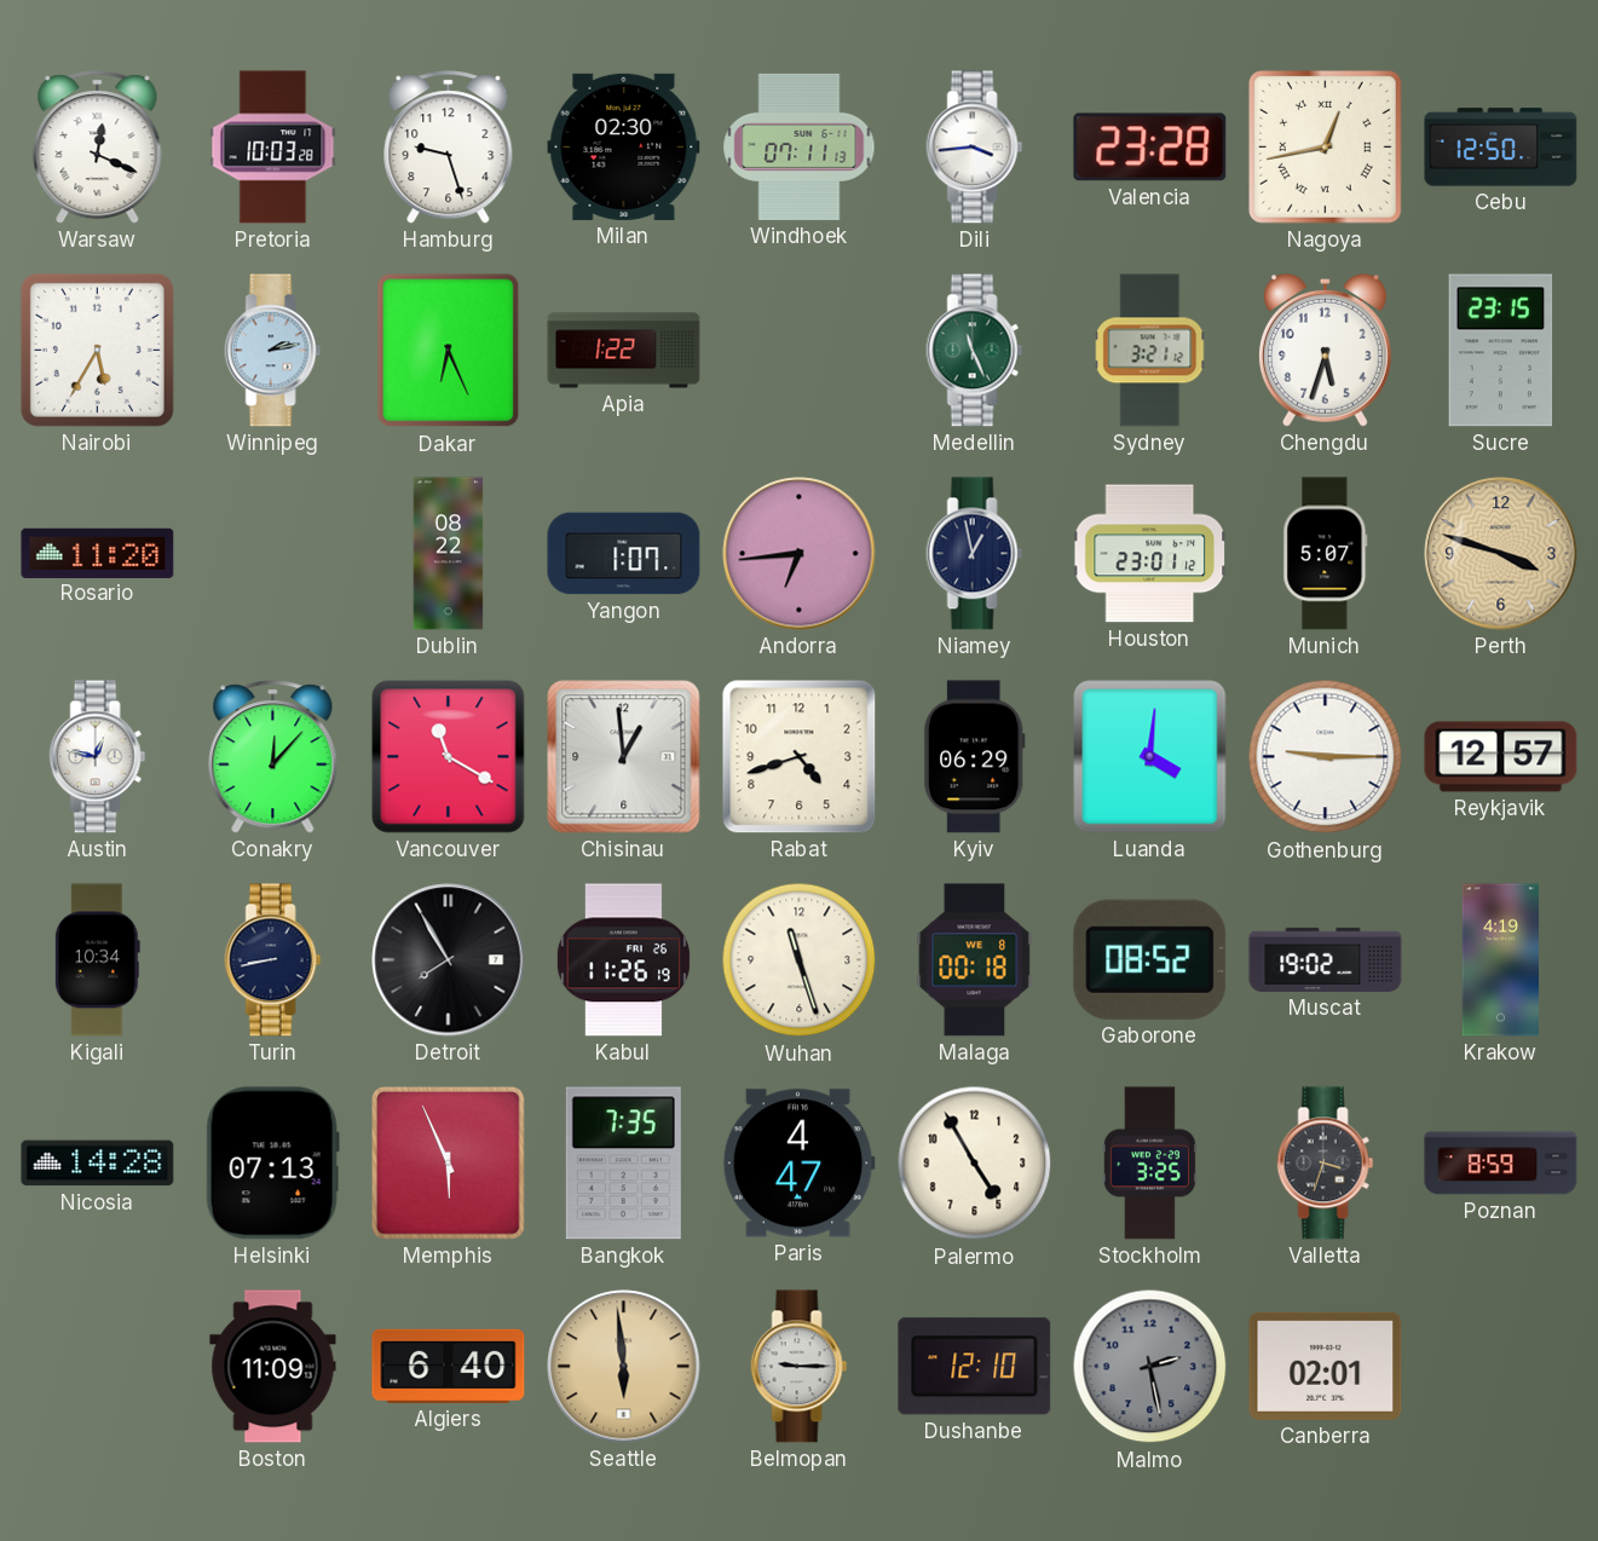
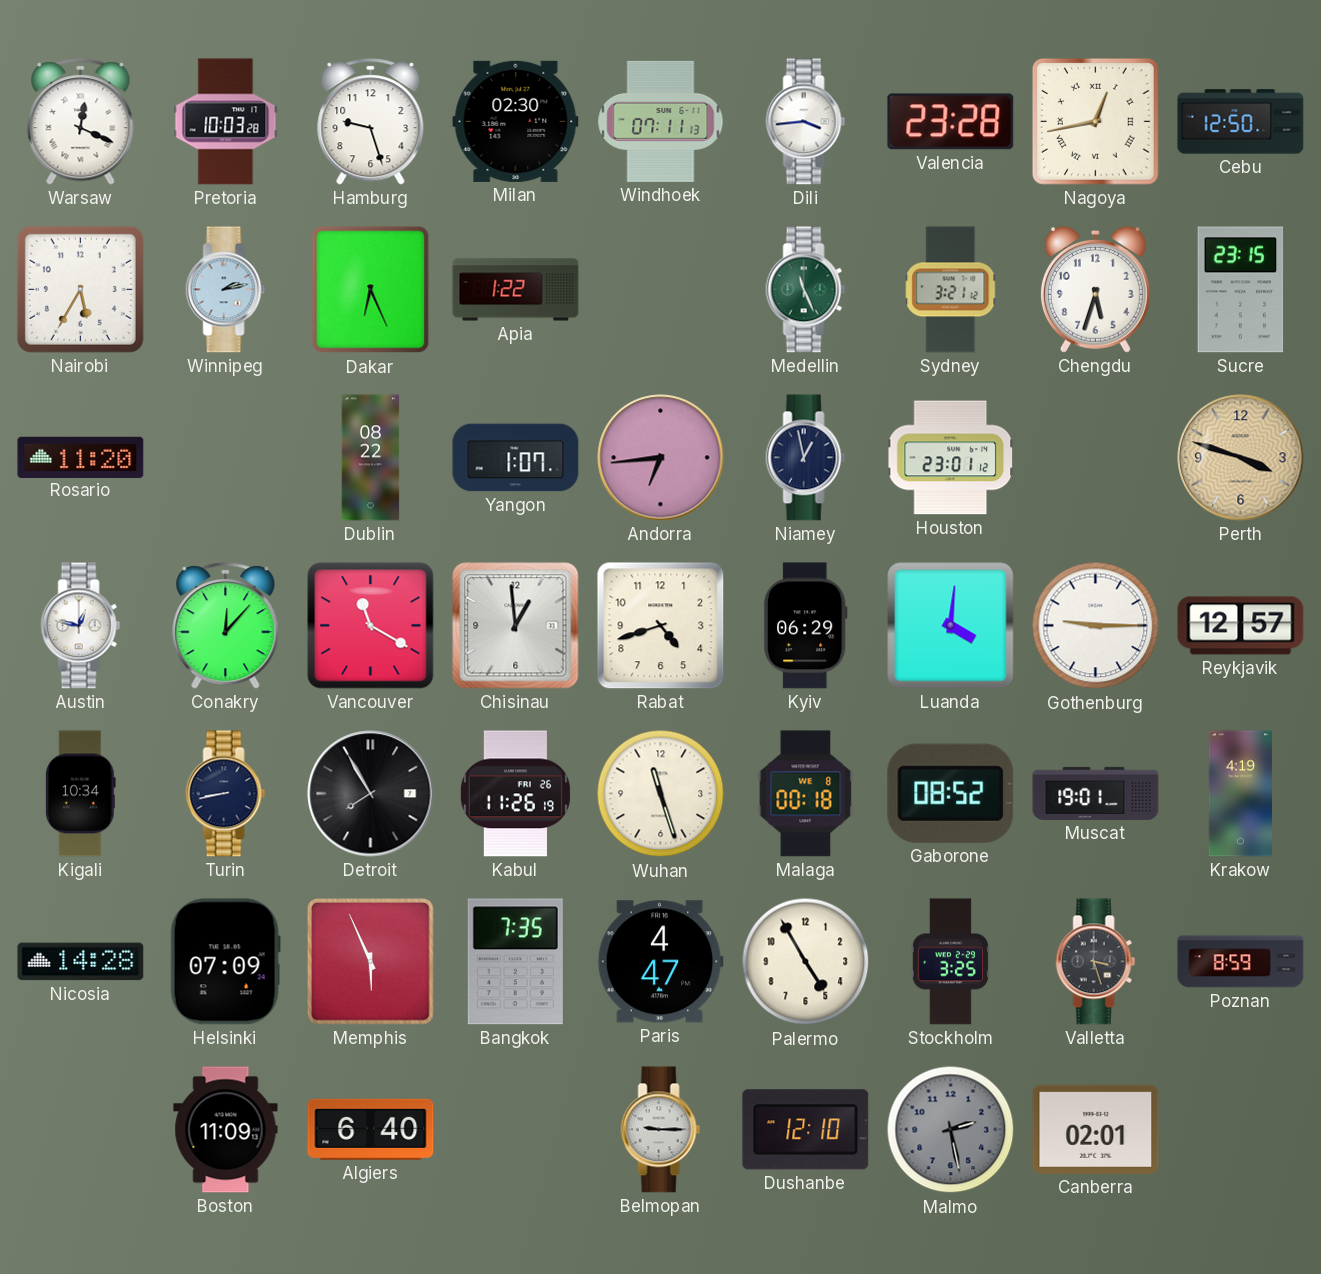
Munich: 5:07 -> none
Muscat: 19:02 -> 19:01
Helsinki: 07:13 -> 07:09
Valletta: 3:33 -> 3:27
Seattle: 5:59 -> none
